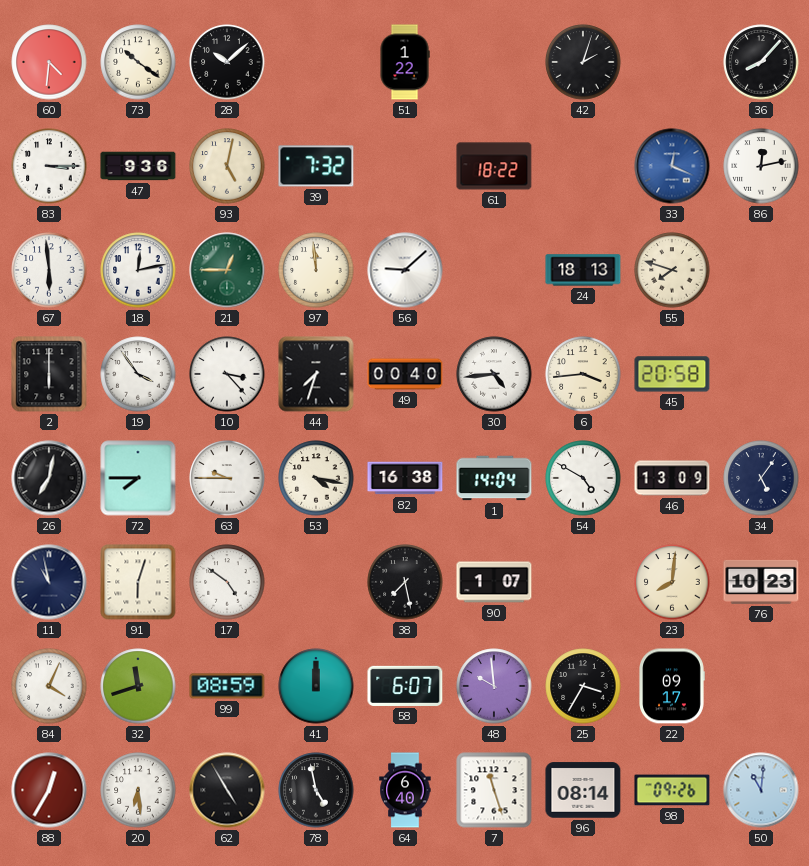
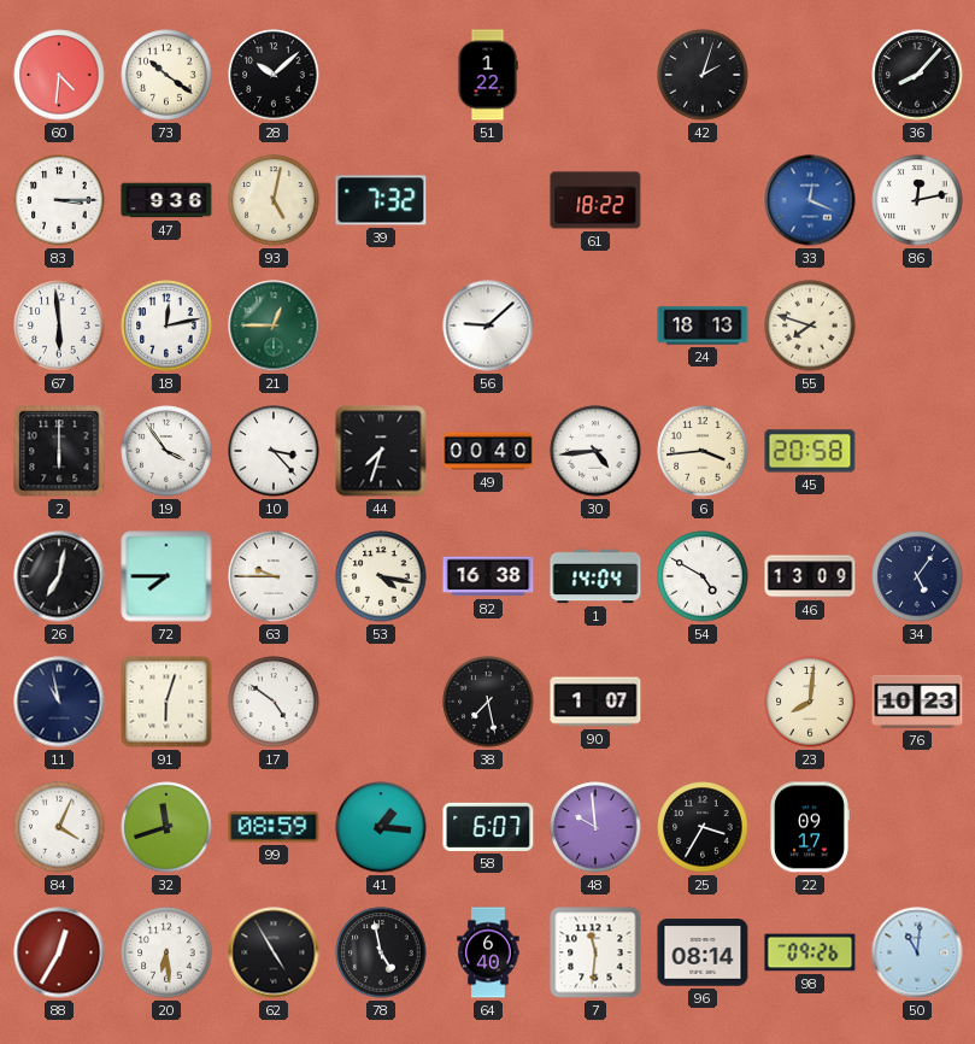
97: 11:59 -> none
41: 12:00 -> 1:16
7: 11:27 -> 11:31
